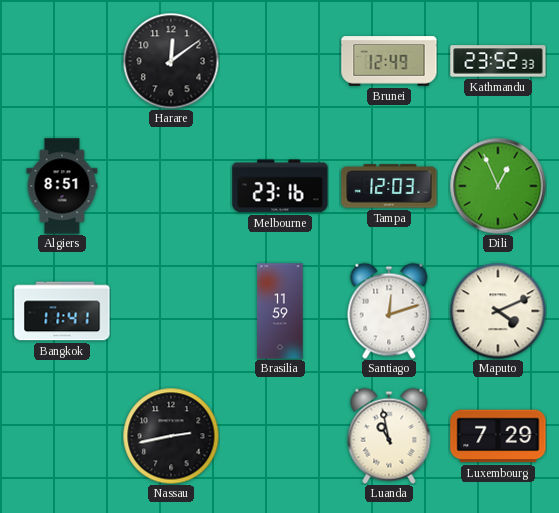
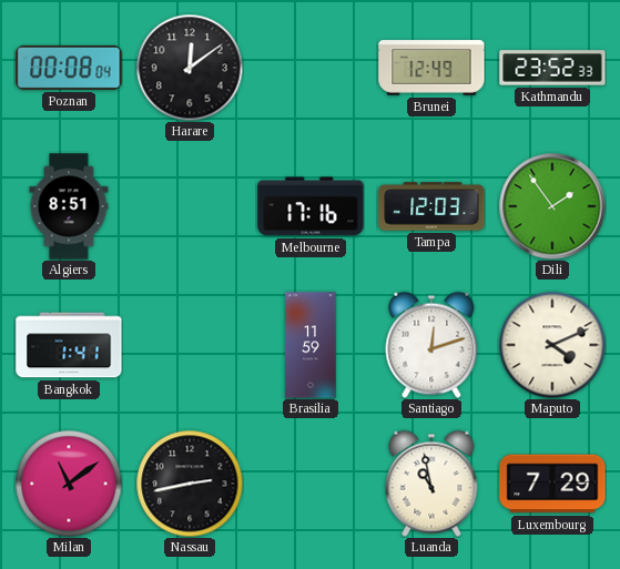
Poznan: none -> 00:08
Melbourne: 23:16 -> 17:16
Dili: 12:56 -> 1:54
Bangkok: 11:41 -> 1:41
Milan: none -> 11:09
